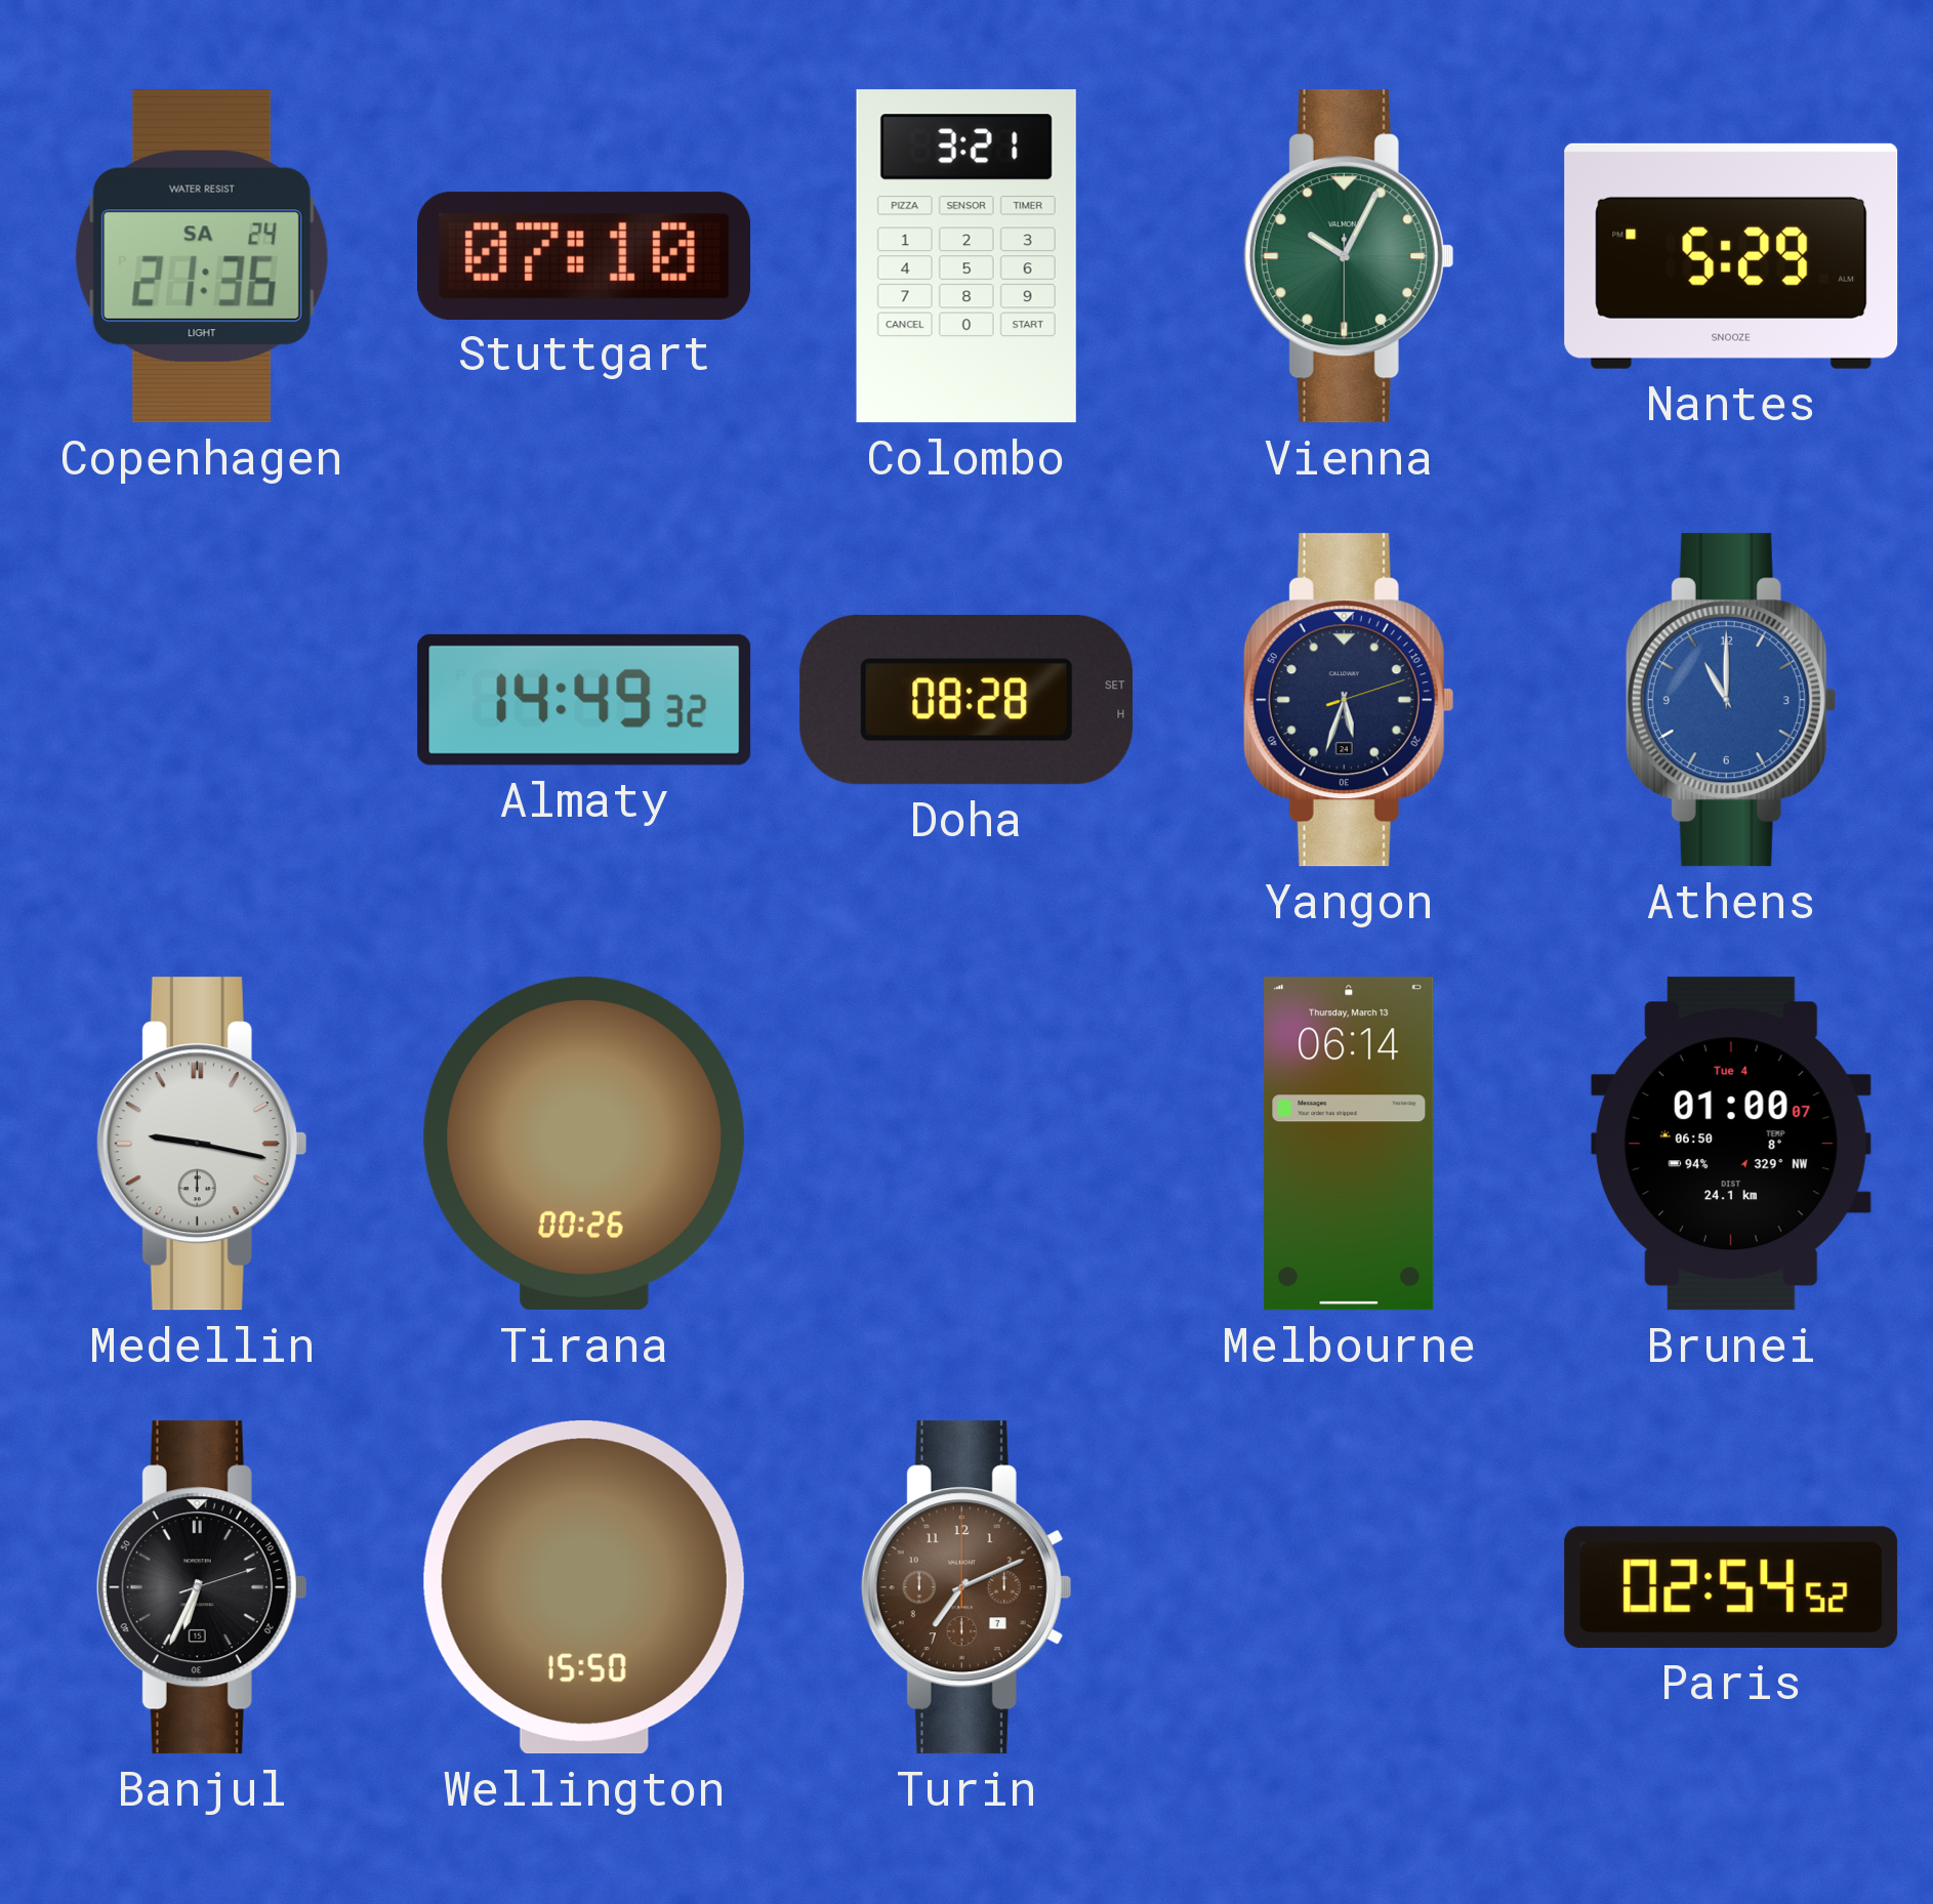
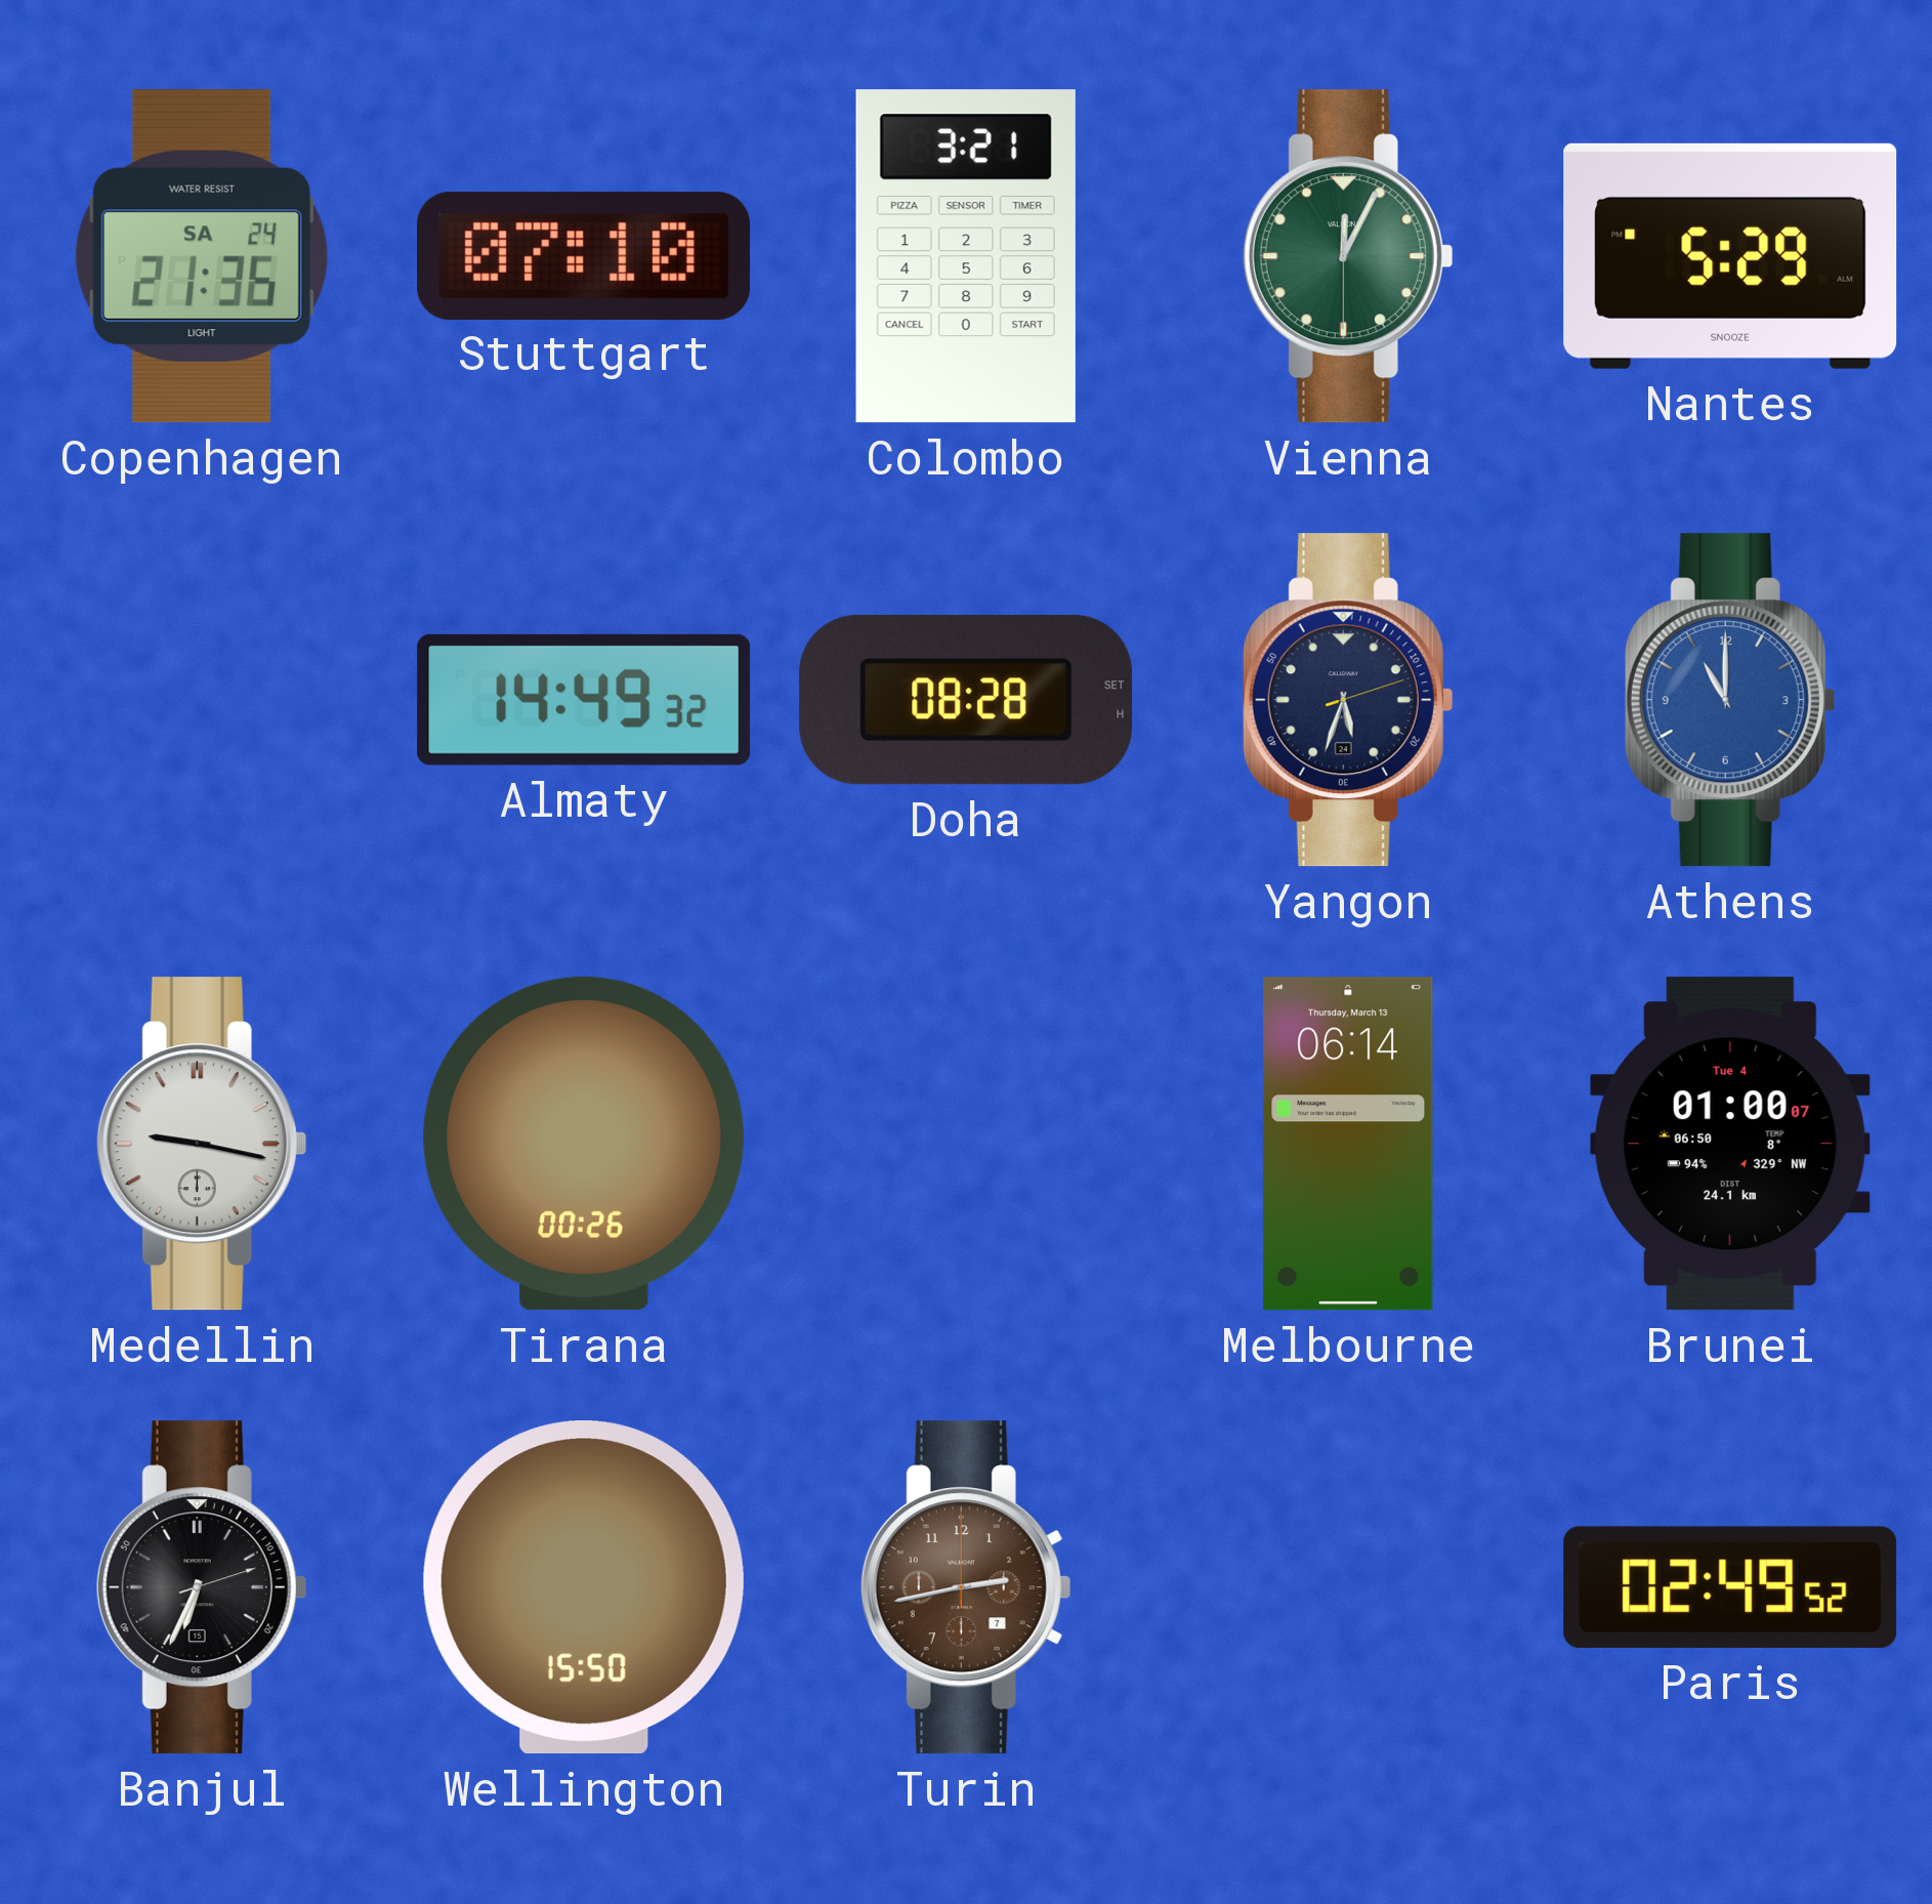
Vienna: 10:04 -> 12:04
Turin: 7:11 -> 2:43
Paris: 02:54 -> 02:49
